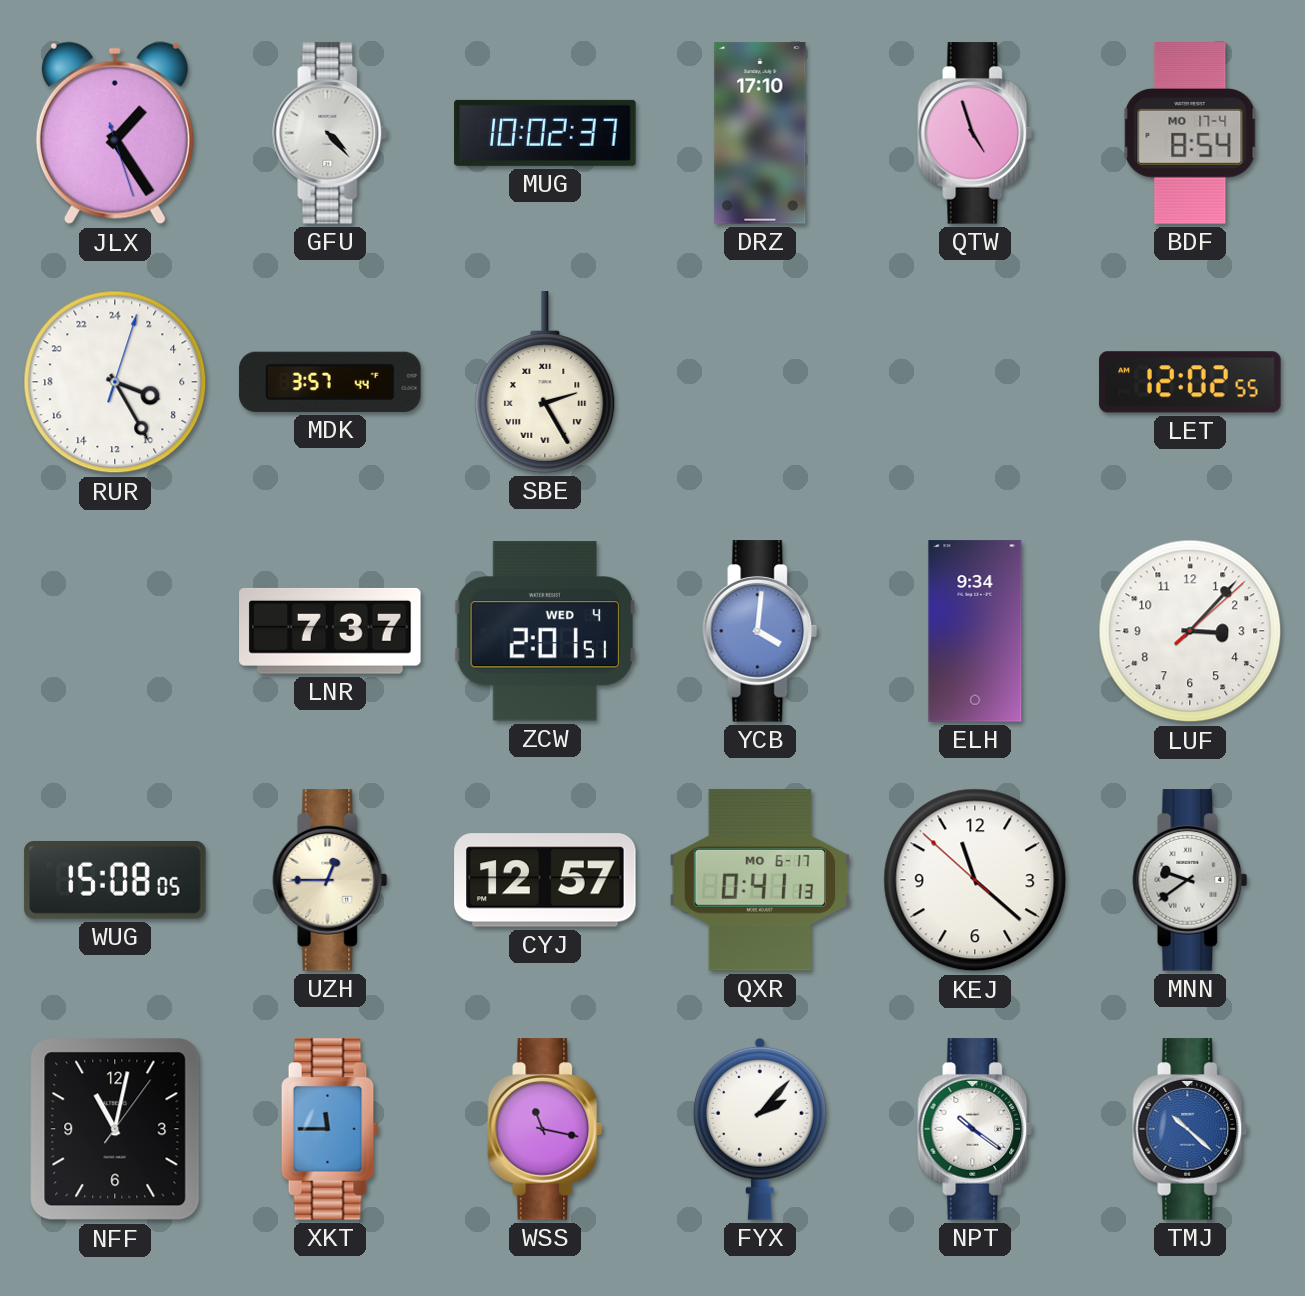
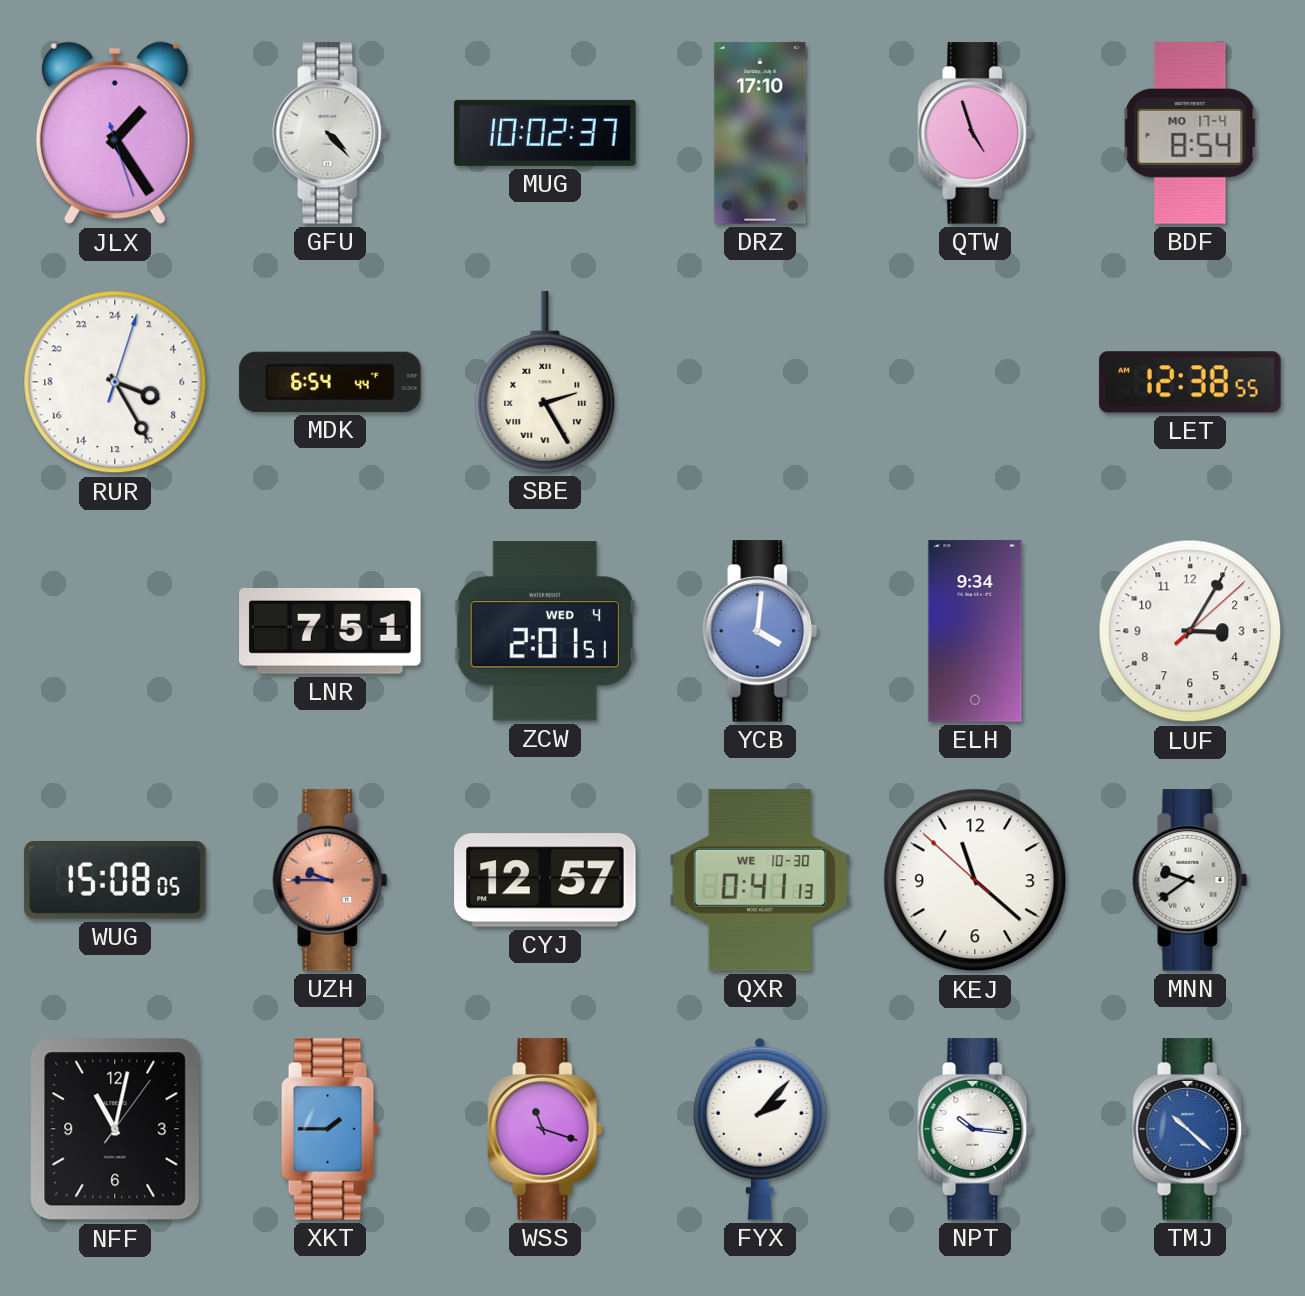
MDK: 3:57 -> 6:54
LET: 12:02 -> 12:38
LNR: 7:37 -> 7:51
LUF: 3:07 -> 3:05
UZH: 12:45 -> 9:45
UZH dial: cream -> salmon
QXR date: MO 6-17 -> WE 10-30
XKT: 11:45 -> 1:45
WSS: 11:17 -> 11:18
NPT: 10:21 -> 10:16
